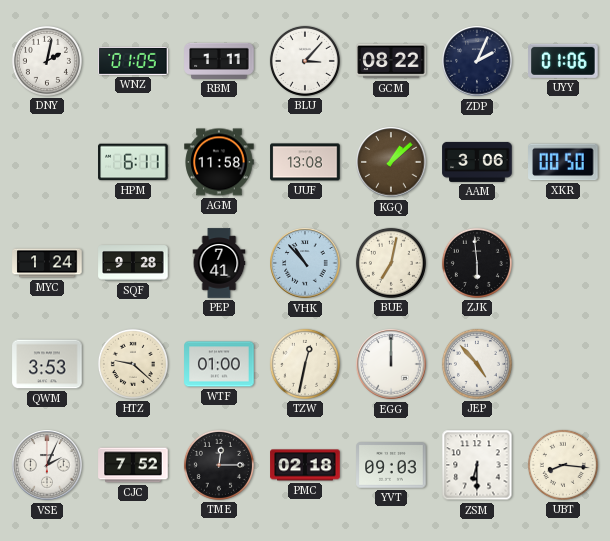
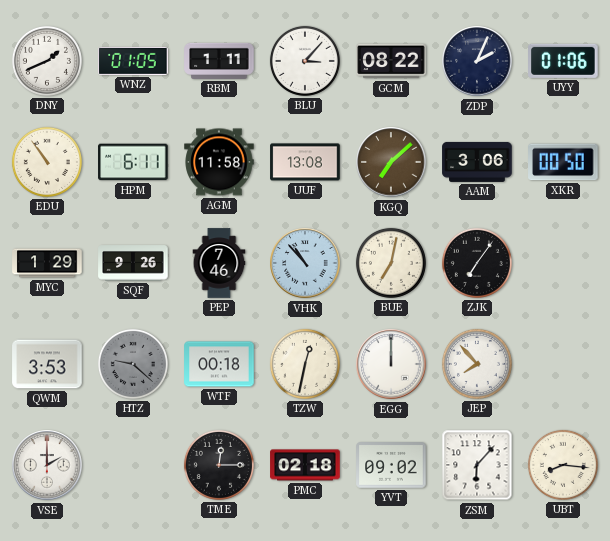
DNY: 2:02 -> 1:41
EDU: none -> 10:54
KGQ: 1:08 -> 7:08
MYC: 1:24 -> 1:29
SQF: 9:28 -> 9:26
PEP: 7:41 -> 7:46
ZJK: 5:59 -> 7:06
HTZ dial: cream -> grey
WTF: 01:00 -> 00:18
JEP: 4:53 -> 7:53
VSE: 2:04 -> 2:00
CJC: 7:52 -> none
YVT: 09:03 -> 09:02
ZSM: 6:30 -> 6:07
